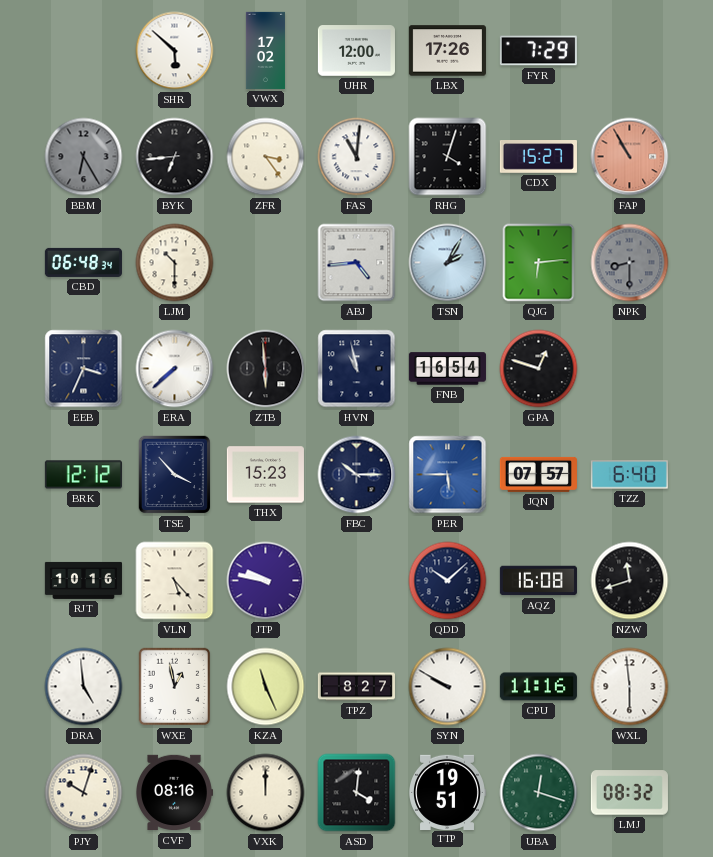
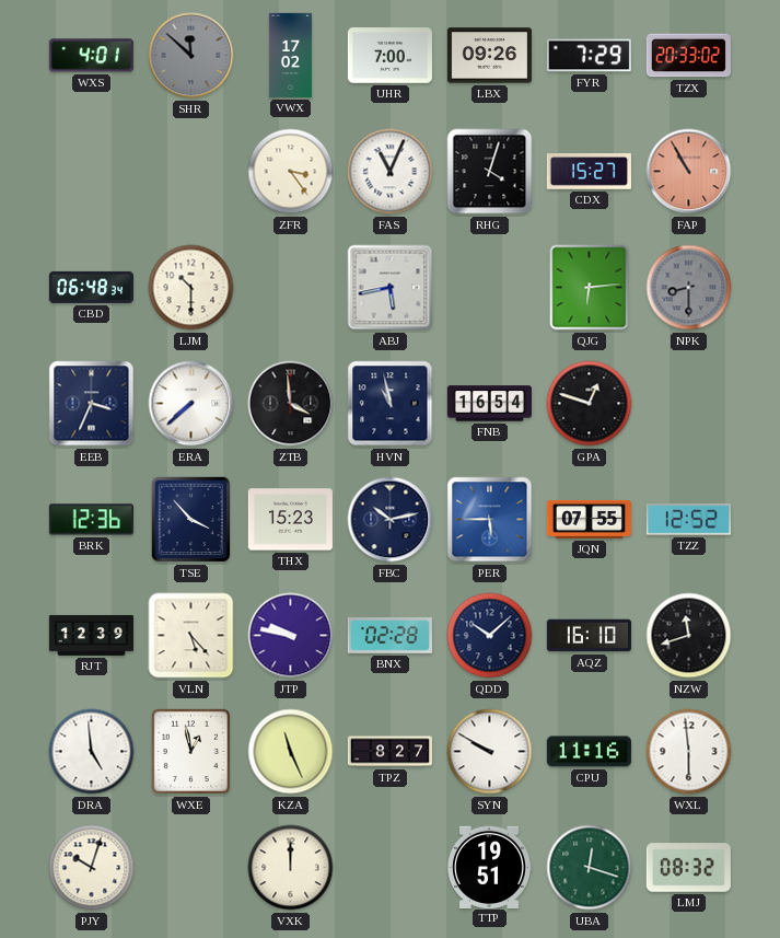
WXS: none -> 4:01
SHR: 5:52 -> 11:52
SHR dial: white -> grey
UHR: 12:00 -> 7:00
LBX: 17:26 -> 09:26
TZX: none -> 20:33
BBM: 6:25 -> none
BYK: 6:44 -> none
FAS: 11:01 -> 11:04
ABJ: 4:44 -> 5:43
TSN: 2:05 -> none
ZTB: 5:59 -> 3:59
BRK: 12:12 -> 12:36
FBC: 10:15 -> 10:13
JQN: 07:57 -> 07:55
TZZ: 6:40 -> 12:52
RJT: 10:16 -> 12:39
BNX: none -> 02:28
AQZ: 16:08 -> 16:10
CVF: 08:16 -> none
ASD: 4:01 -> none
